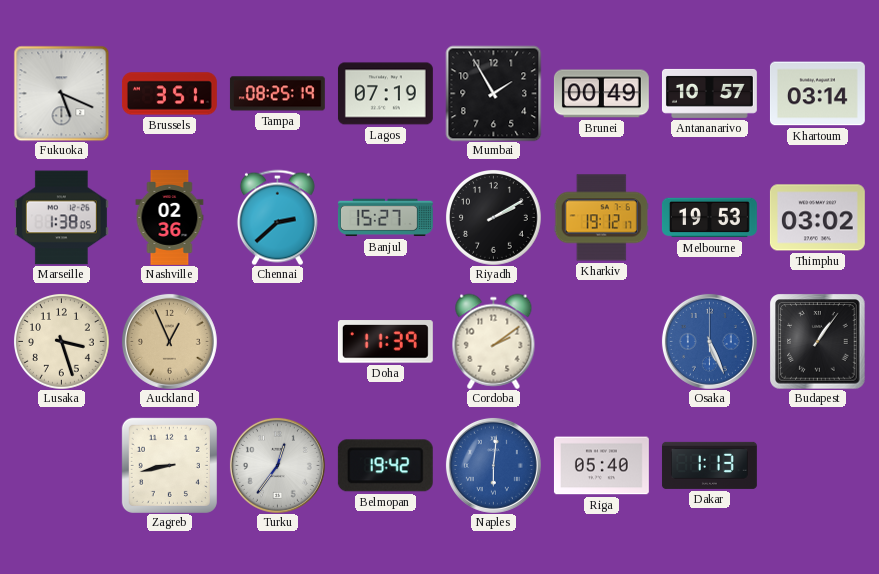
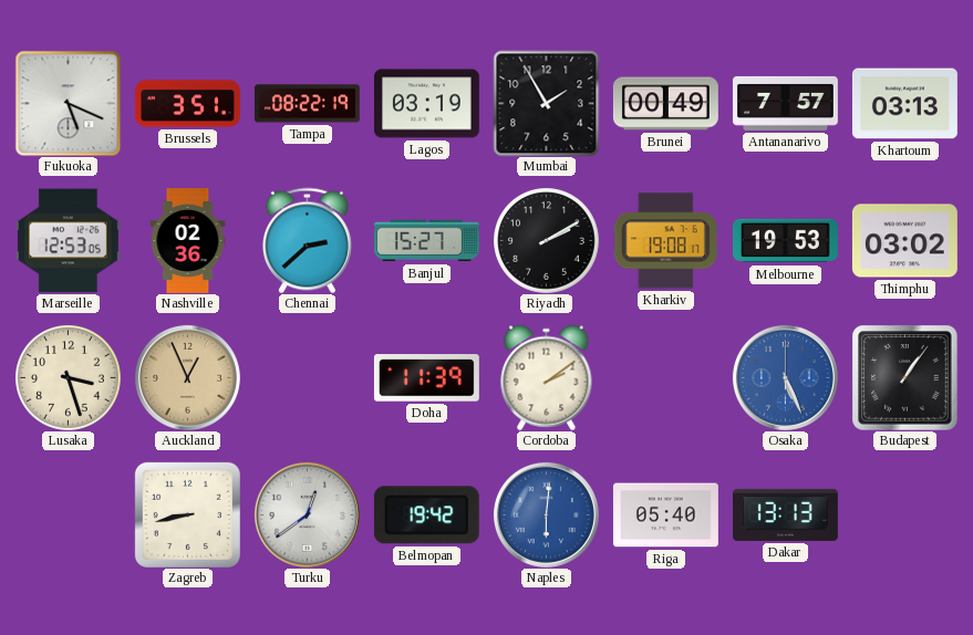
Tampa: 08:25 -> 08:22
Lagos: 07:19 -> 03:19
Antananarivo: 10:57 -> 7:57
Khartoum: 03:14 -> 03:13
Marseille: 1:38 -> 12:53
Kharkiv: 19:12 -> 19:08
Turku: 12:36 -> 12:39
Dakar: 1:13 -> 13:13
